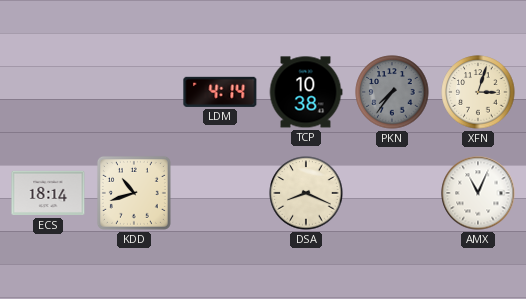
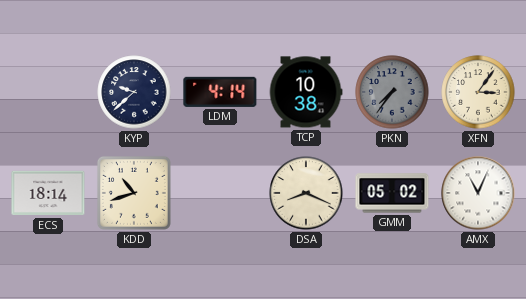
KYP: none -> 9:38
XFN: 3:03 -> 3:06
GMM: none -> 05:02
